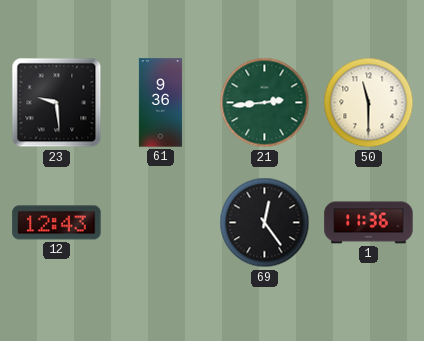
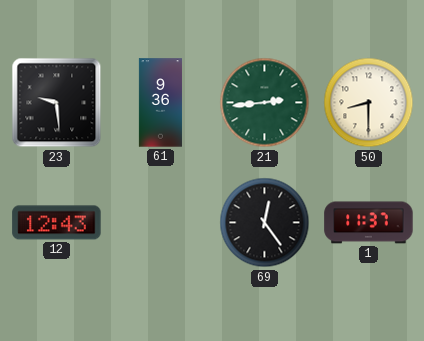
50: 11:30 -> 8:30
1: 11:36 -> 11:37
